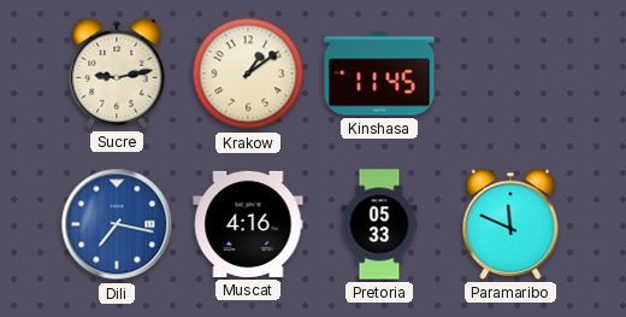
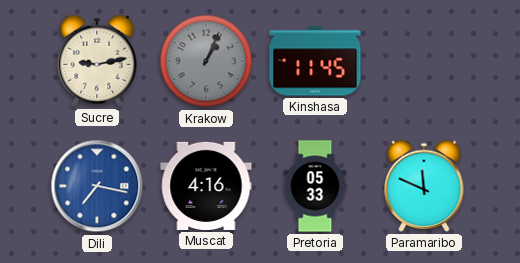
Krakow: 1:09 -> 1:04
Krakow dial: cream -> grey
